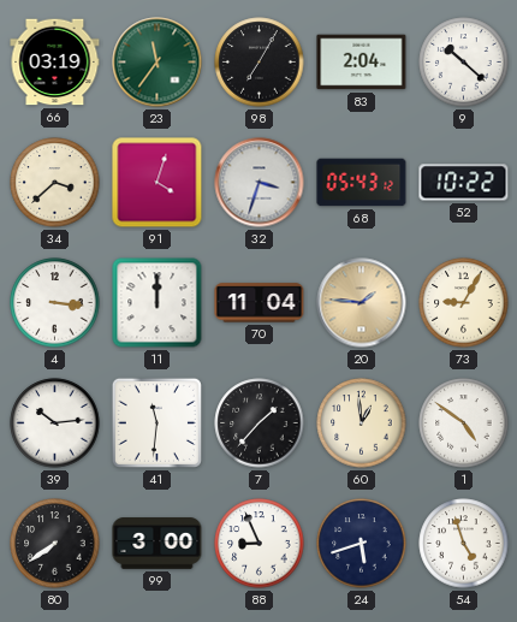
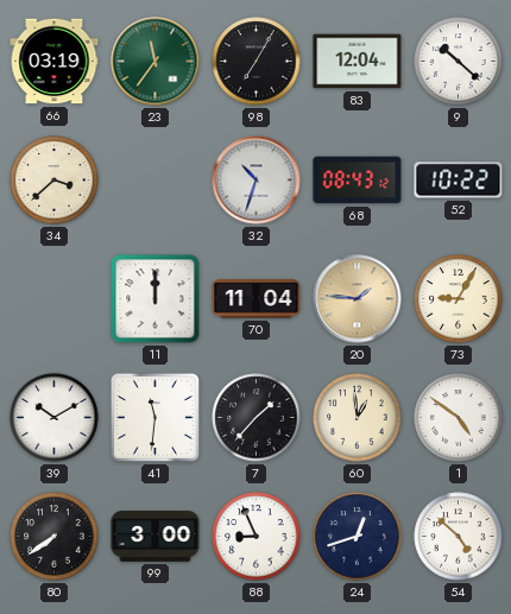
83: 2:04 -> 12:04
91: 4:03 -> none
32: 3:33 -> 10:33
68: 05:43 -> 08:43
4: 3:16 -> none
39: 10:14 -> 10:10
24: 5:42 -> 12:42
54: 4:57 -> 4:52
